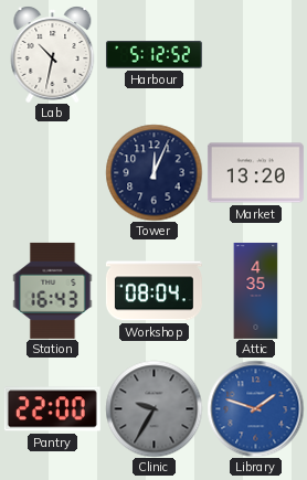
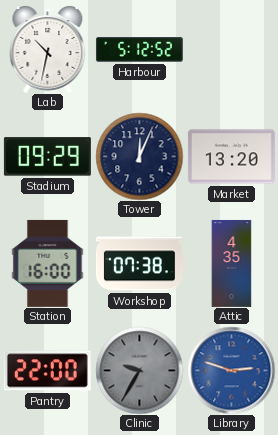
Stadium: none -> 09:29
Station: 16:43 -> 16:00
Workshop: 08:04 -> 07:38
Library: 1:48 -> 2:48
